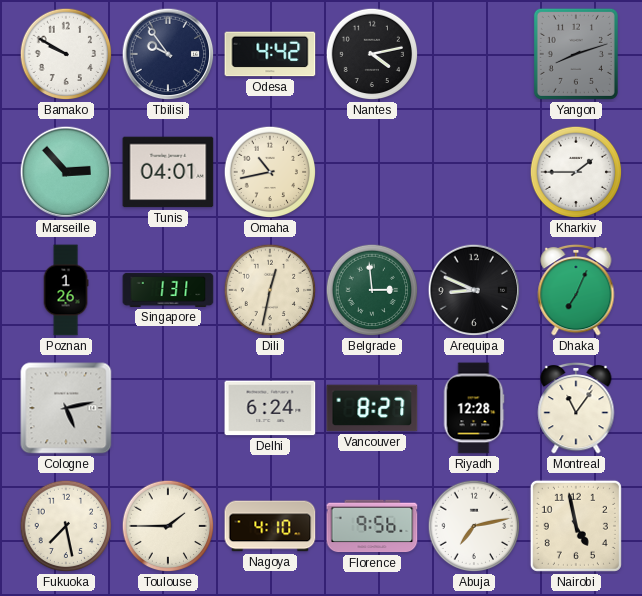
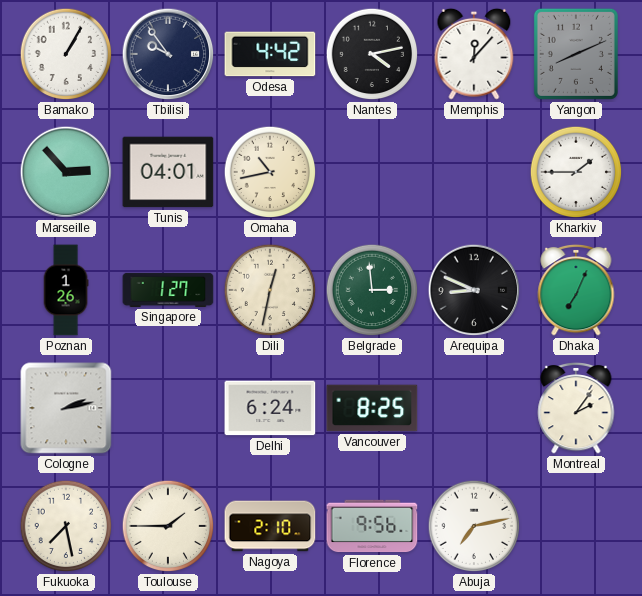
Bamako: 9:50 -> 1:05
Memphis: none -> 12:07
Yangon: 8:12 -> 8:11
Singapore: 1:31 -> 1:27
Cologne: 5:13 -> 2:13
Vancouver: 8:27 -> 8:25
Riyadh: 12:28 -> none
Montreal: 11:06 -> 2:06
Nagoya: 4:10 -> 2:10
Nairobi: 4:58 -> none
